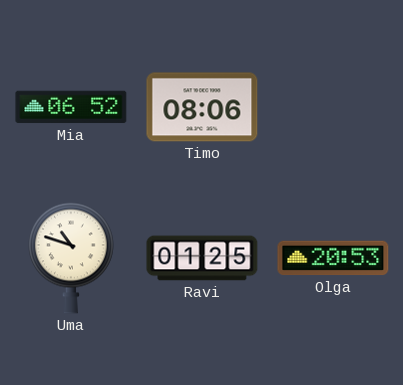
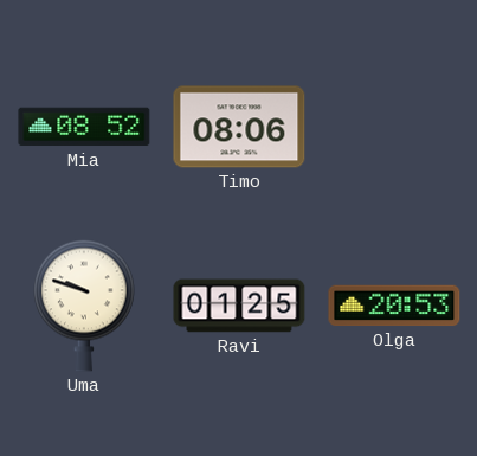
Mia: 06:52 -> 08:52
Uma: 10:48 -> 9:48
